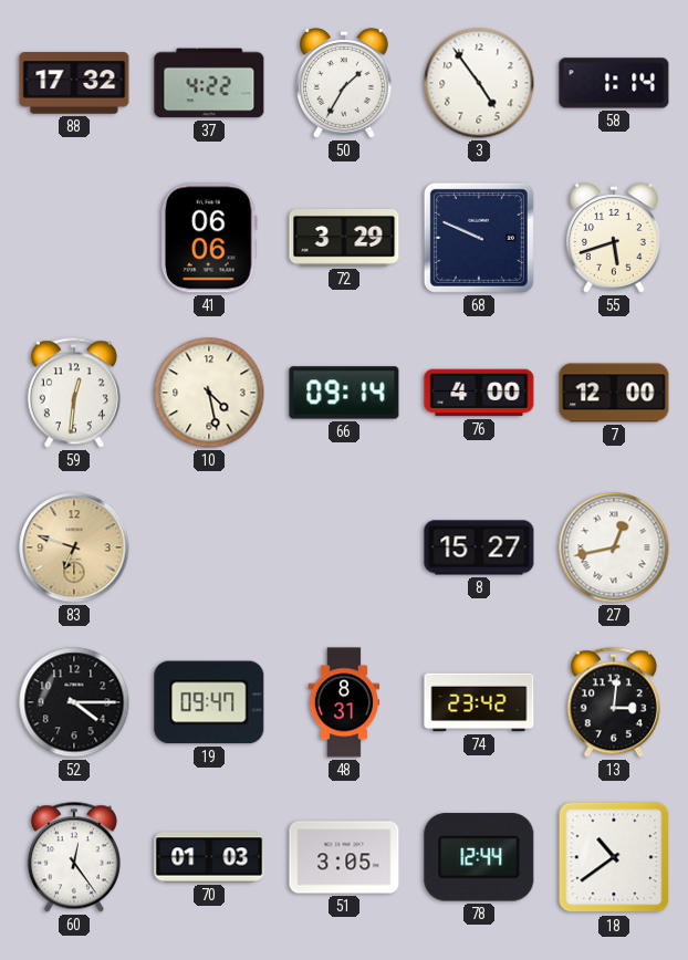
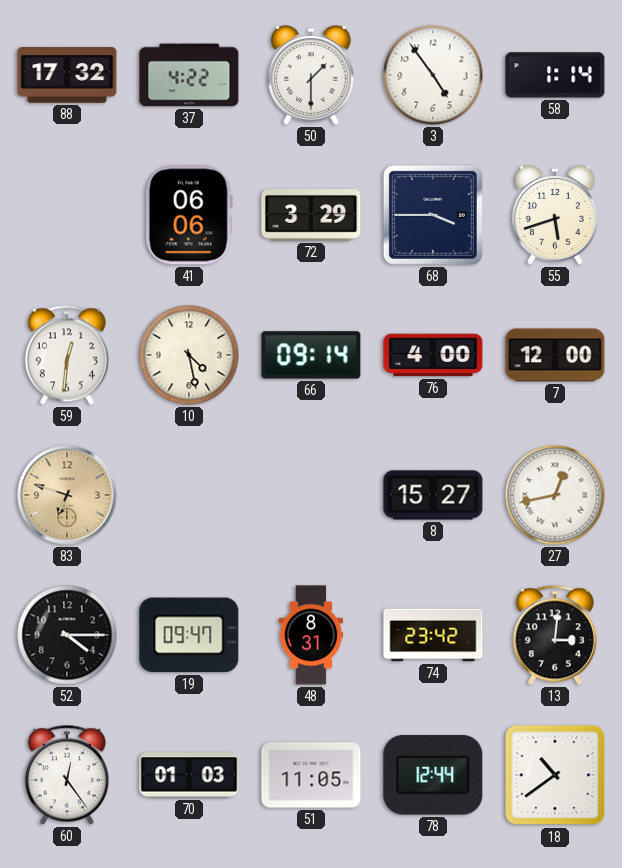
50: 1:35 -> 1:30
68: 9:49 -> 3:45
51: 3:05 -> 11:05
